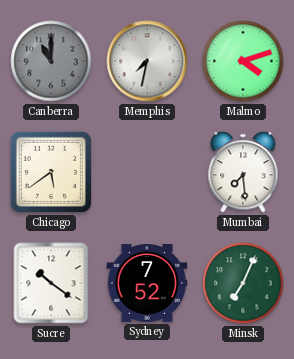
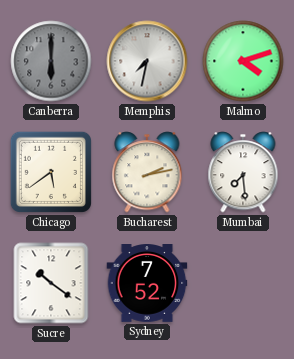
Canberra: 11:00 -> 6:00
Bucharest: none -> 2:13
Minsk: 7:04 -> none
